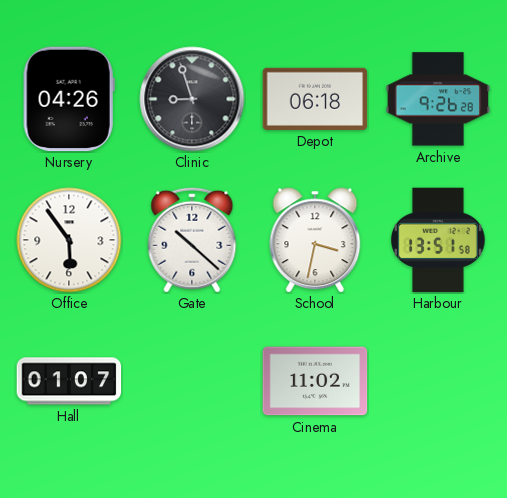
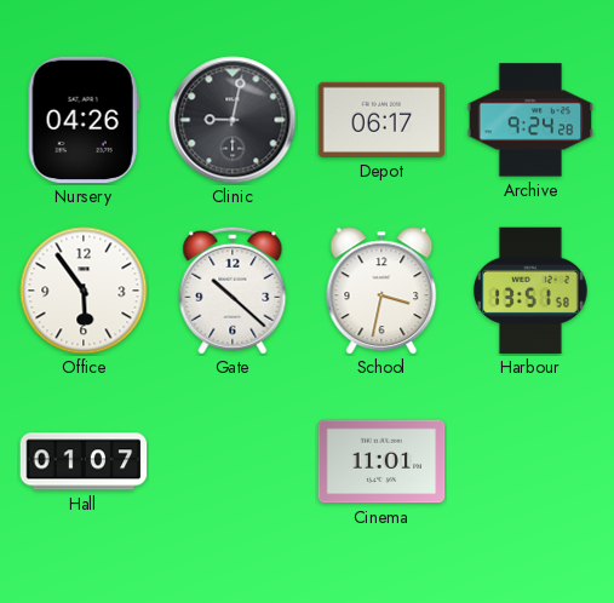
Clinic: 8:57 -> 9:02
Depot: 06:18 -> 06:17
Archive: 9:26 -> 9:24
Cinema: 11:02 -> 11:01
